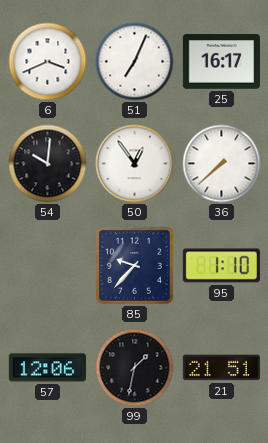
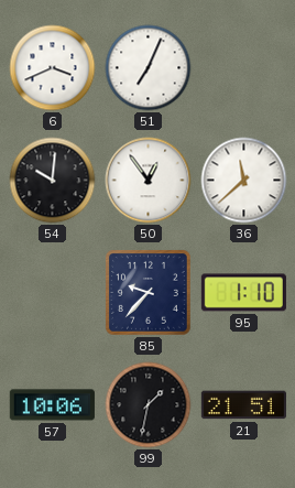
25: 16:17 -> none
36: 7:38 -> 11:38
57: 12:06 -> 10:06
